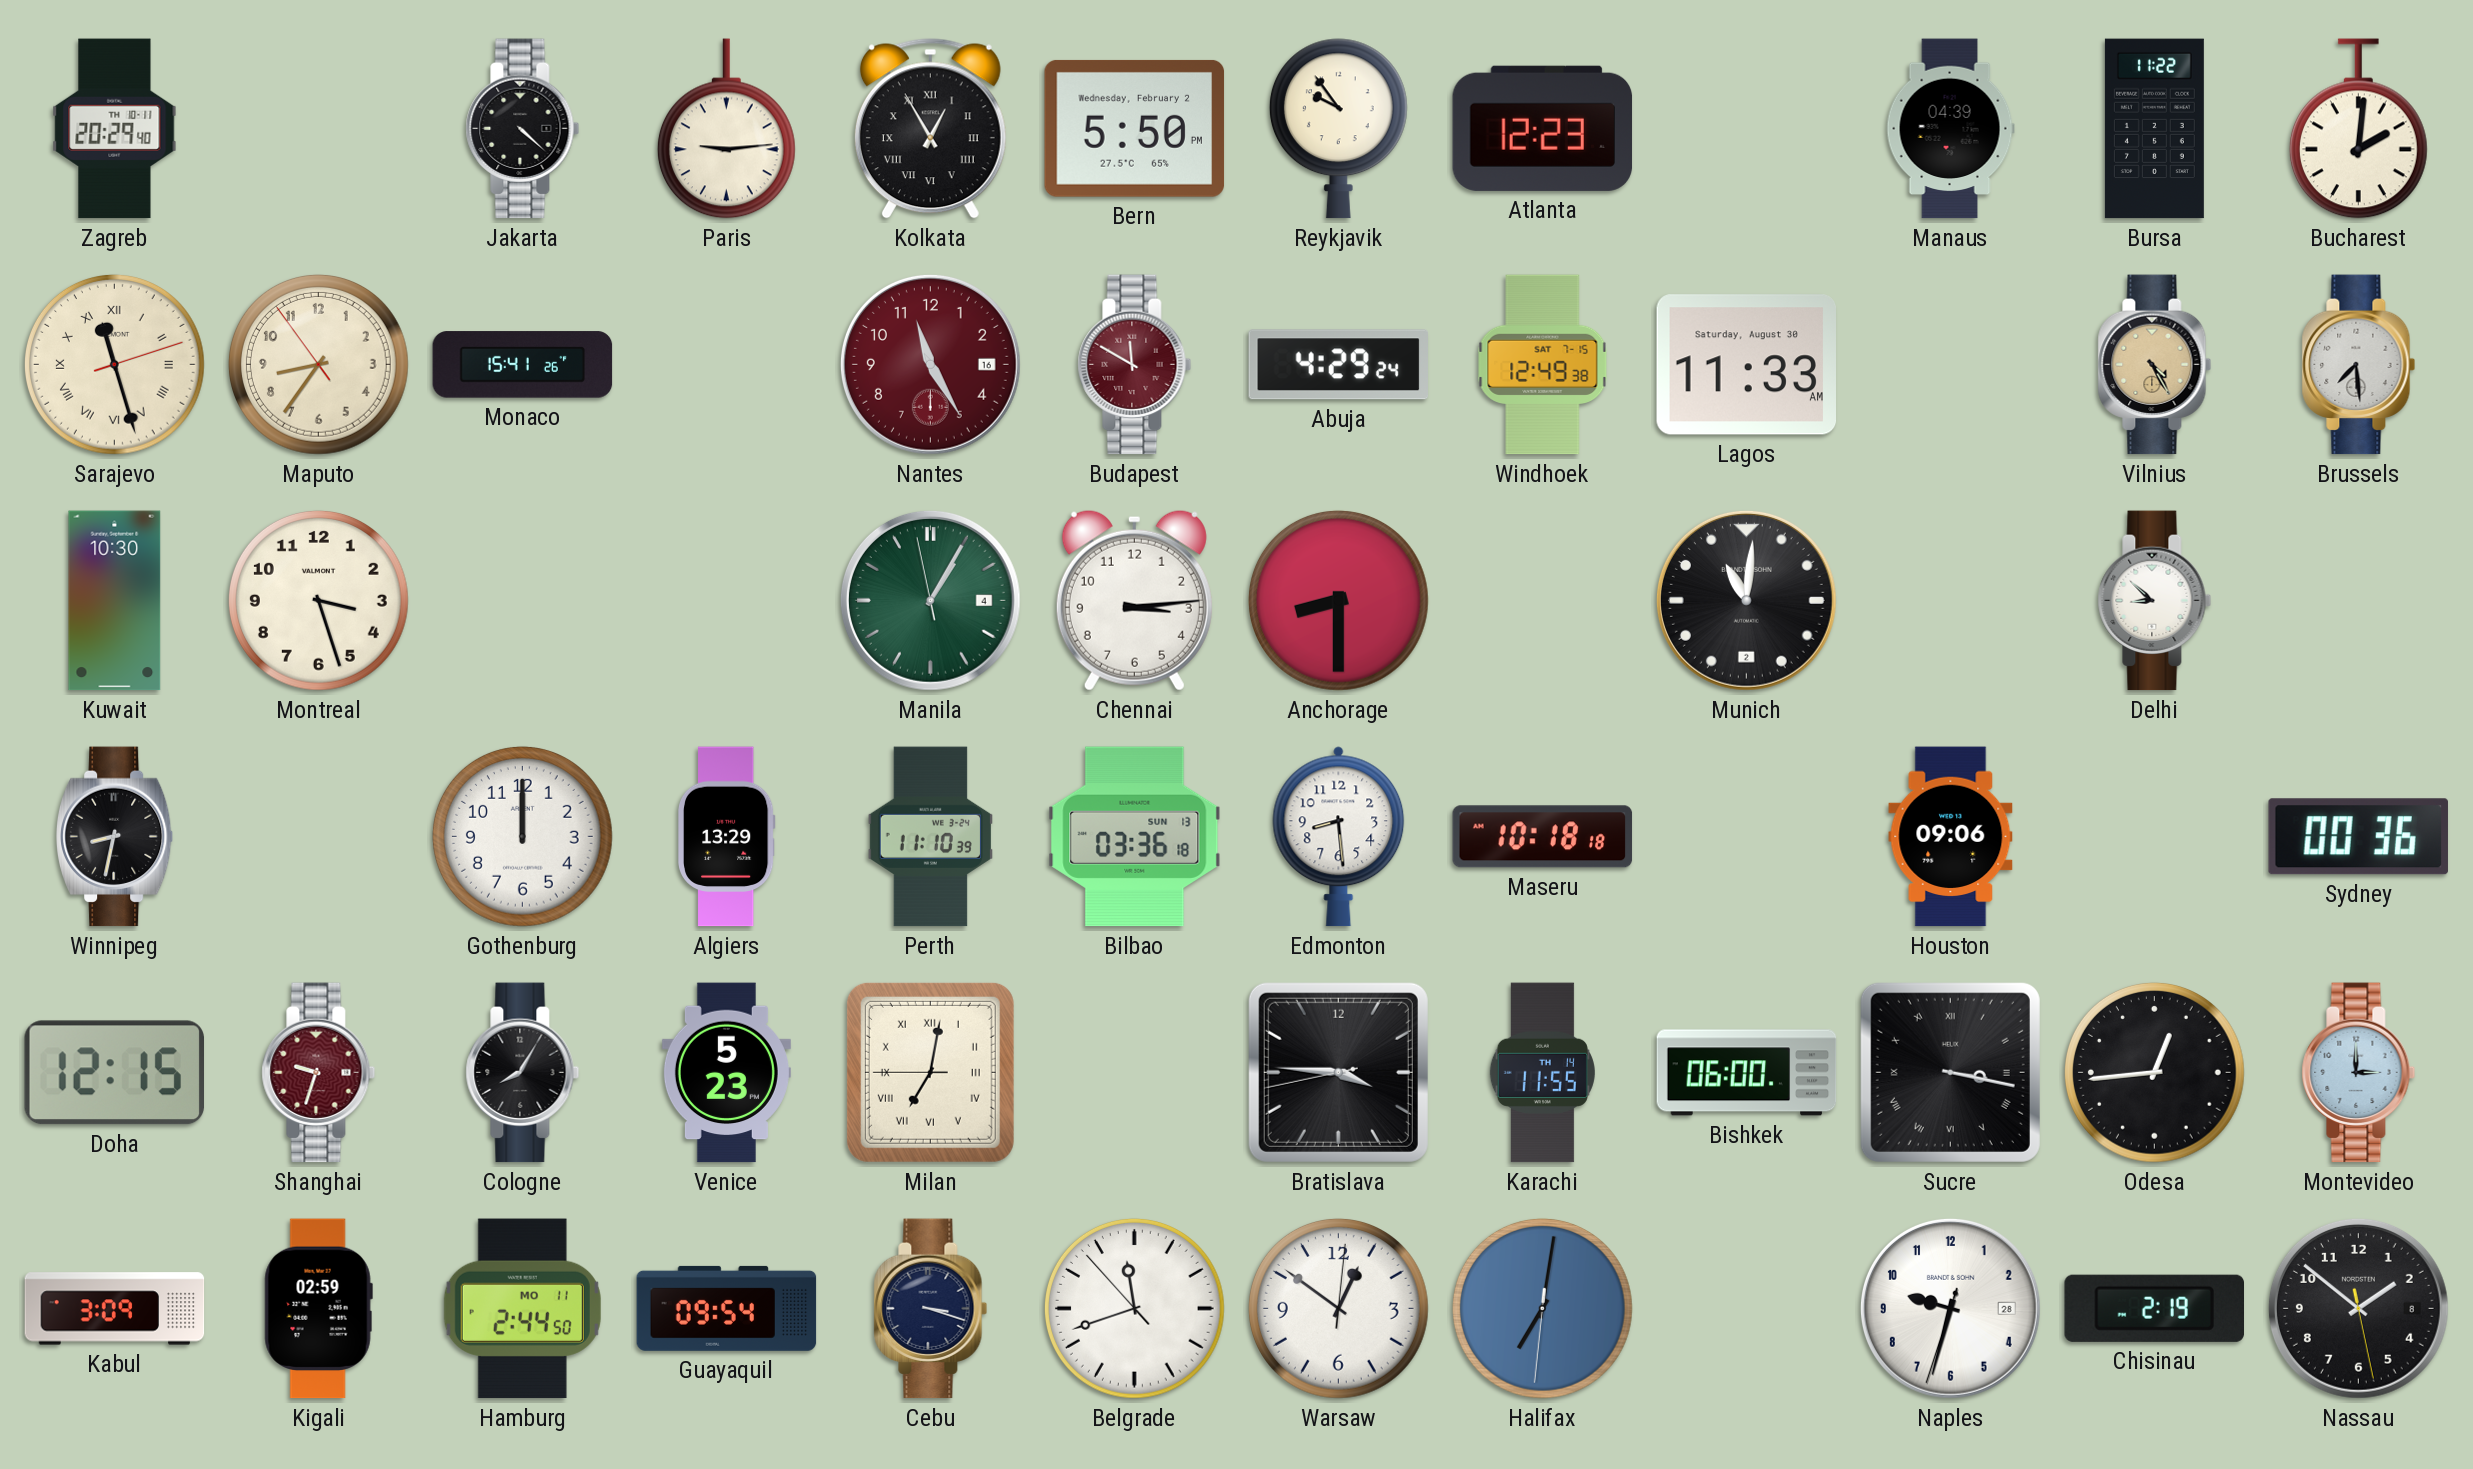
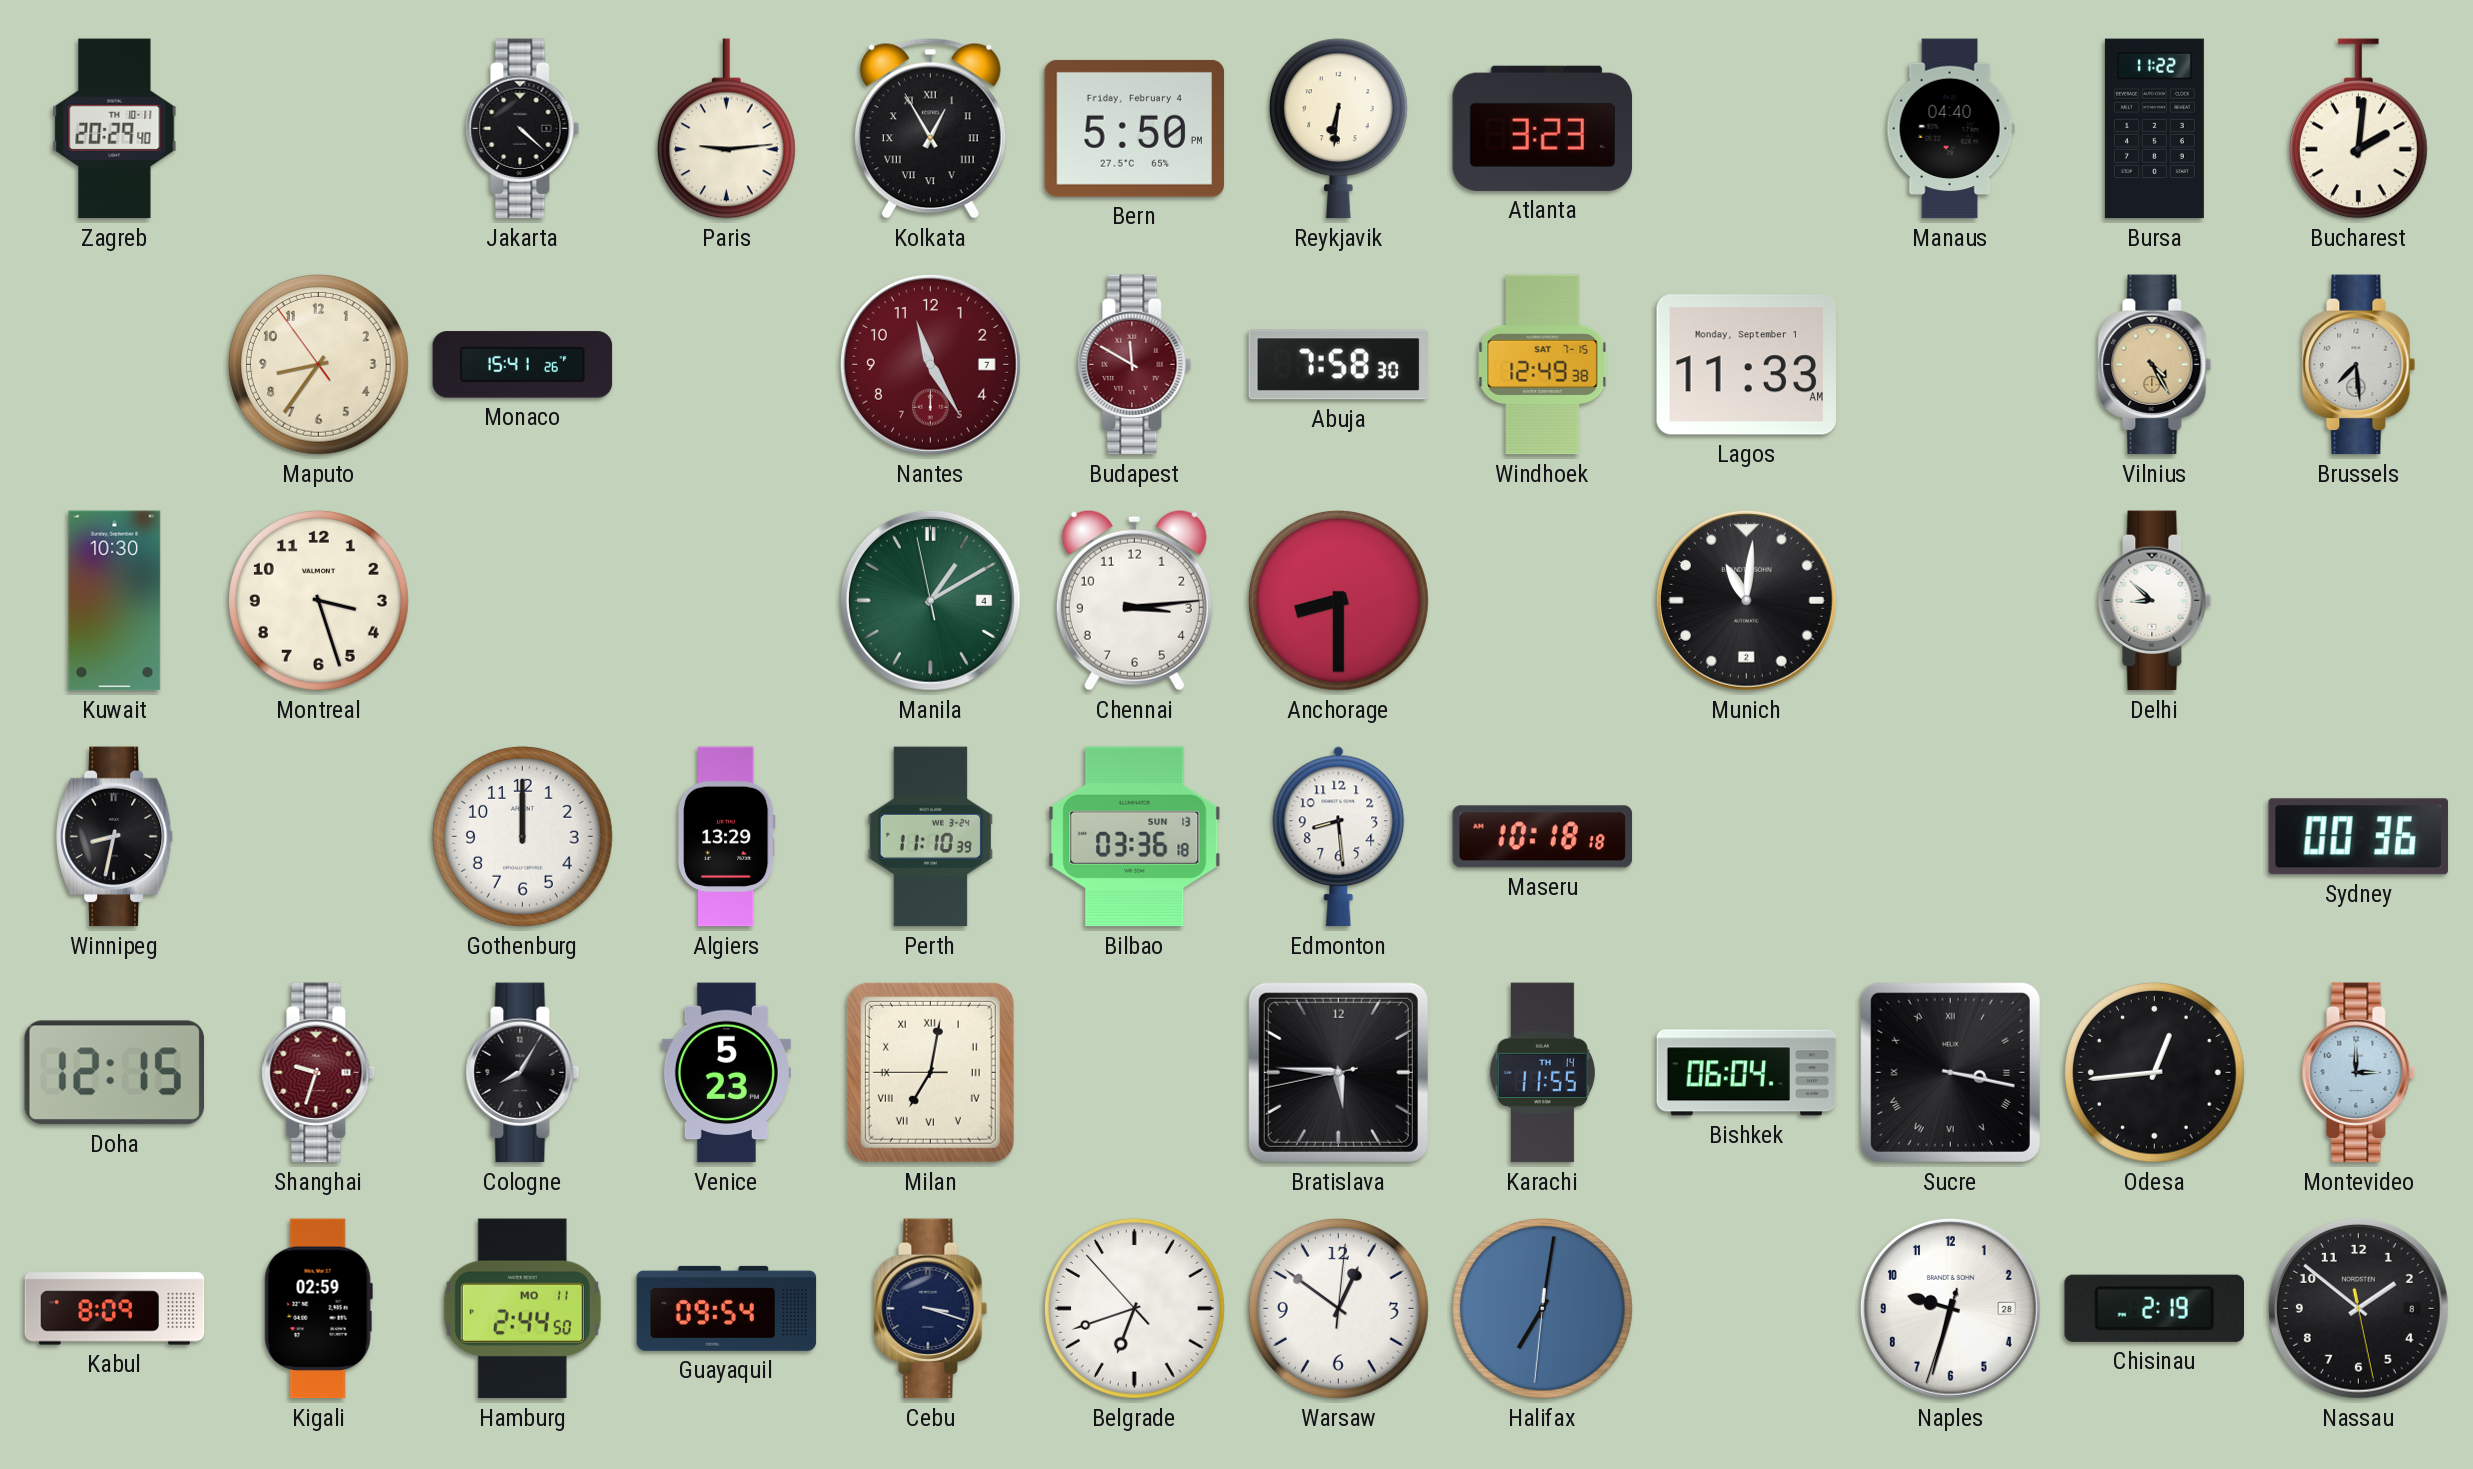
Bern date: Wednesday, February 2 -> Friday, February 4
Reykjavik: 9:54 -> 6:31
Atlanta: 12:23 -> 3:23
Manaus: 04:39 -> 04:40
Sarajevo: 11:27 -> none
Nantes date: 16 -> 7
Abuja: 4:29 -> 7:58
Lagos date: Saturday, August 30 -> Monday, September 1
Manila: 1:04 -> 1:09
Houston: 09:06 -> none
Bratislava: 3:45 -> 5:45
Bishkek: 06:00 -> 06:04
Kabul: 3:09 -> 8:09
Belgrade: 11:41 -> 6:41
